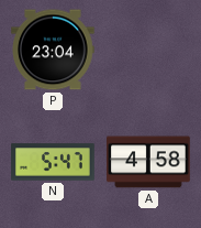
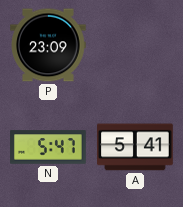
P: 23:04 -> 23:09
A: 4:58 -> 5:41
